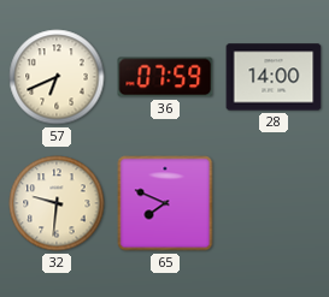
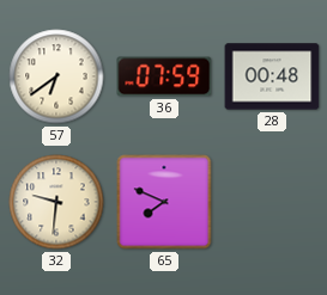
57: 6:41 -> 6:39
28: 14:00 -> 00:48
